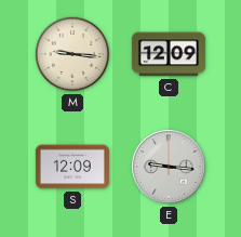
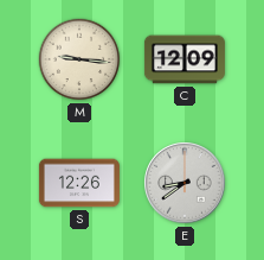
S: 12:09 -> 12:26
E: 9:16 -> 8:39
